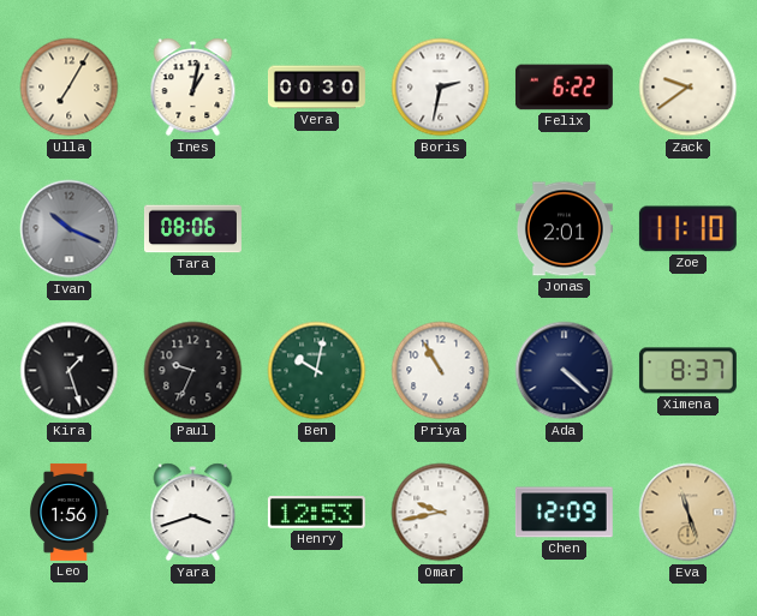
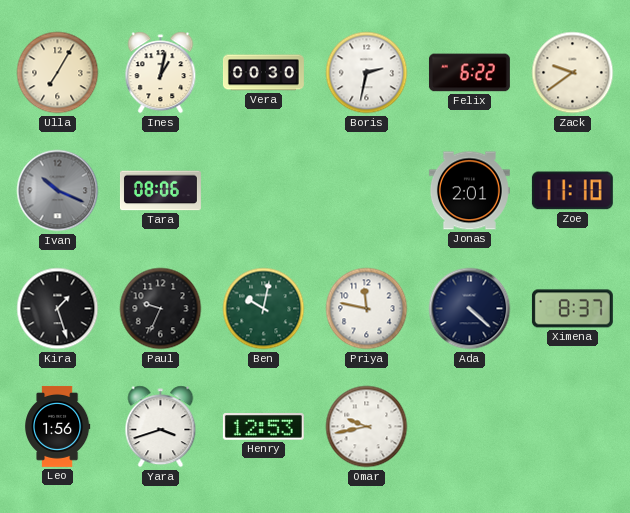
Priya: 10:55 -> 11:47
Chen: 12:09 -> none
Eva: 11:27 -> none
